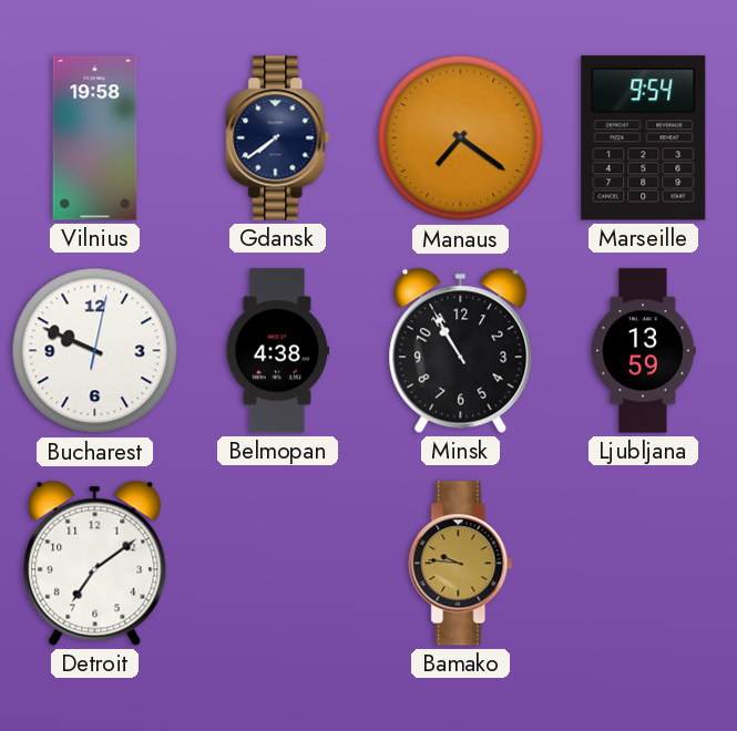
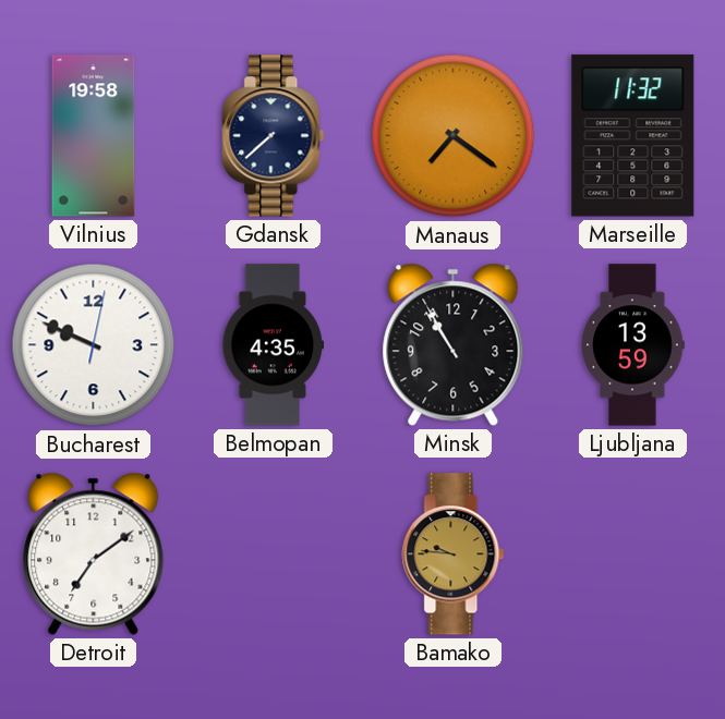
Gdansk: 7:39 -> 7:38
Marseille: 9:54 -> 11:32
Belmopan: 4:38 -> 4:35
